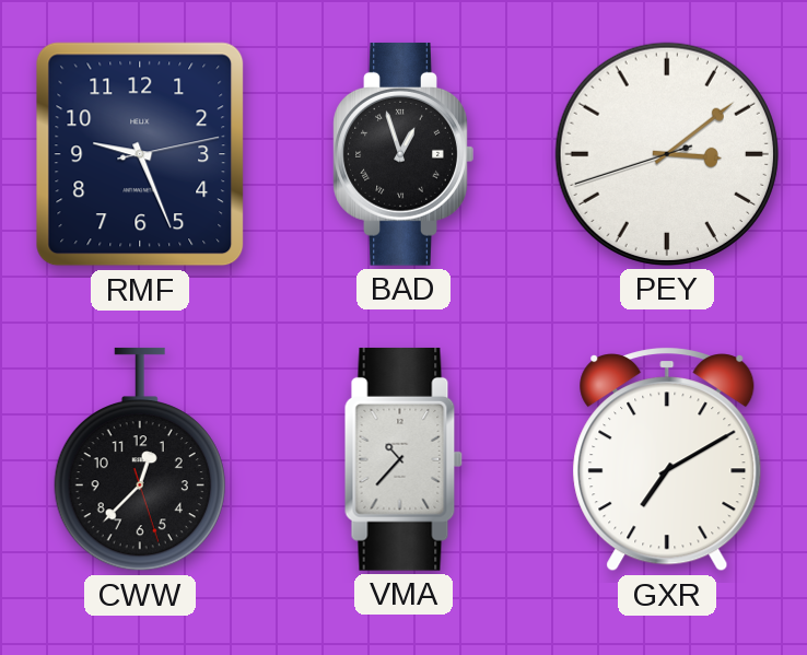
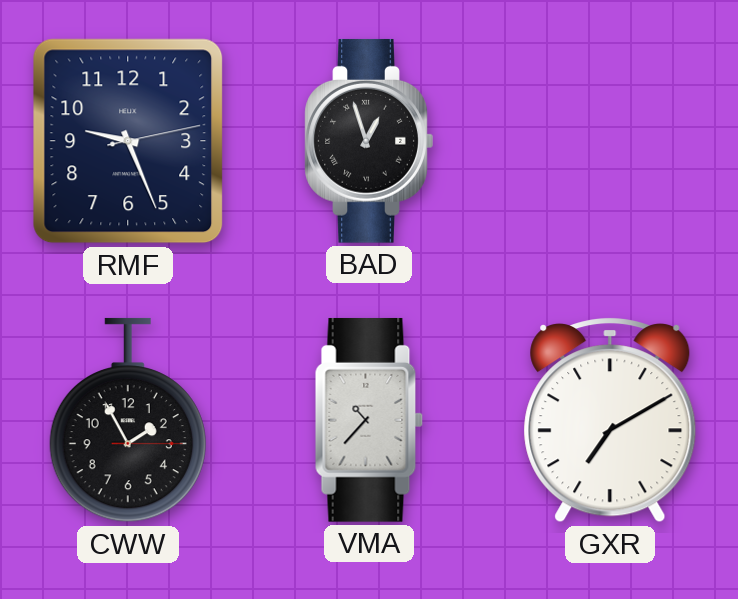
PEY: 3:08 -> none
CWW: 12:37 -> 1:55
